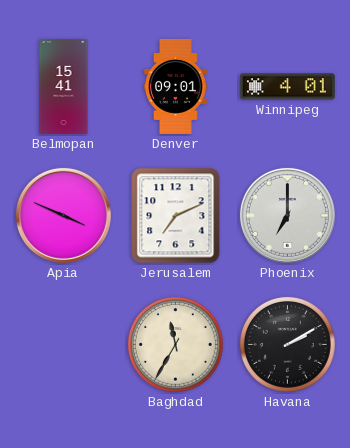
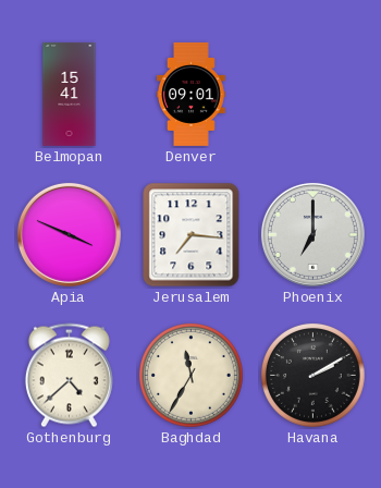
Winnipeg: 4:01 -> none
Jerusalem: 7:11 -> 7:16
Gothenburg: none -> 4:38
